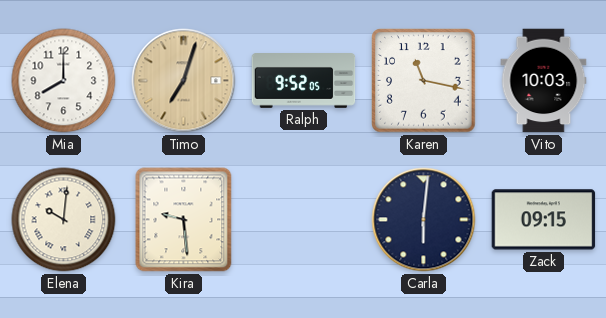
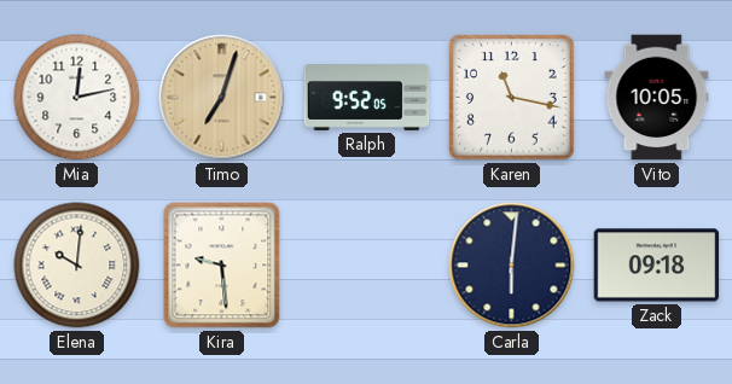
Mia: 8:00 -> 12:13
Vito: 10:03 -> 10:05
Zack: 09:15 -> 09:18
